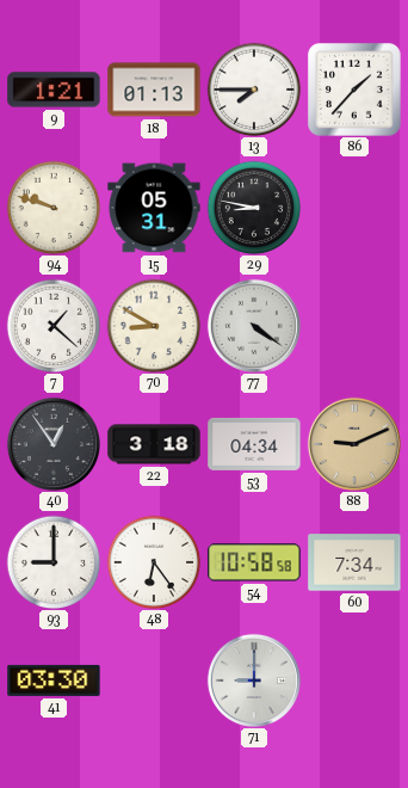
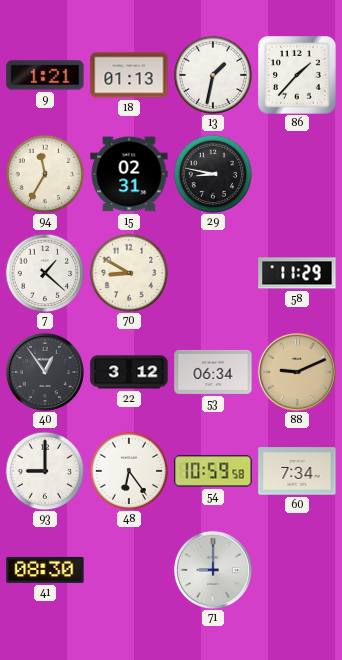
13: 7:45 -> 1:32
94: 9:48 -> 11:35
15: 05:31 -> 02:31
77: 4:21 -> none
58: none -> 11:29
22: 3:18 -> 3:12
53: 04:34 -> 06:34
54: 10:58 -> 10:59
41: 03:30 -> 08:30
